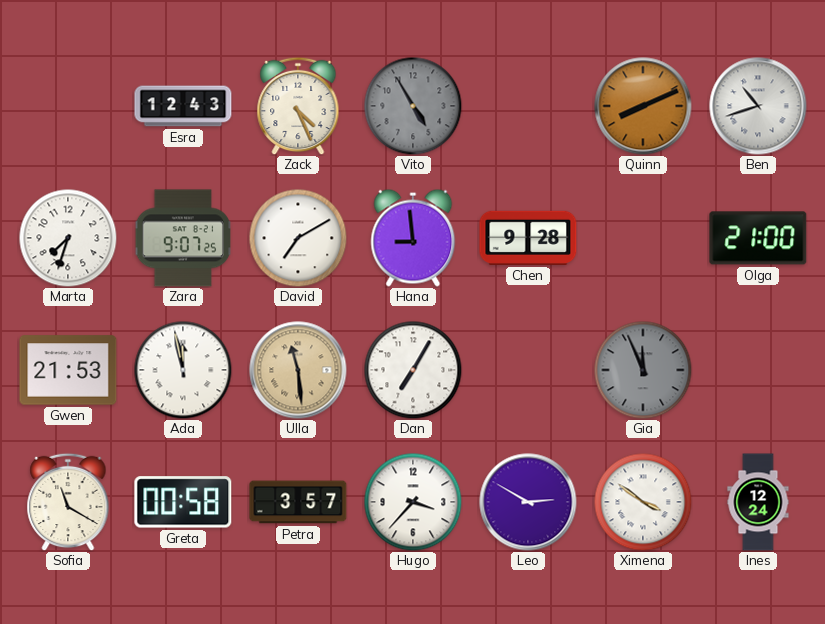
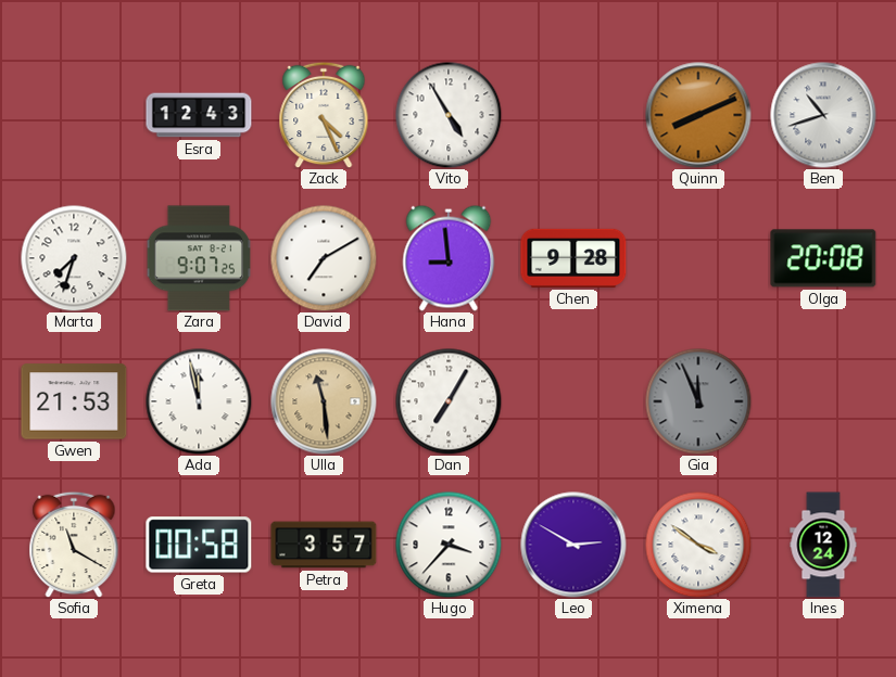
Vito dial: grey -> white
Olga: 21:00 -> 20:08
